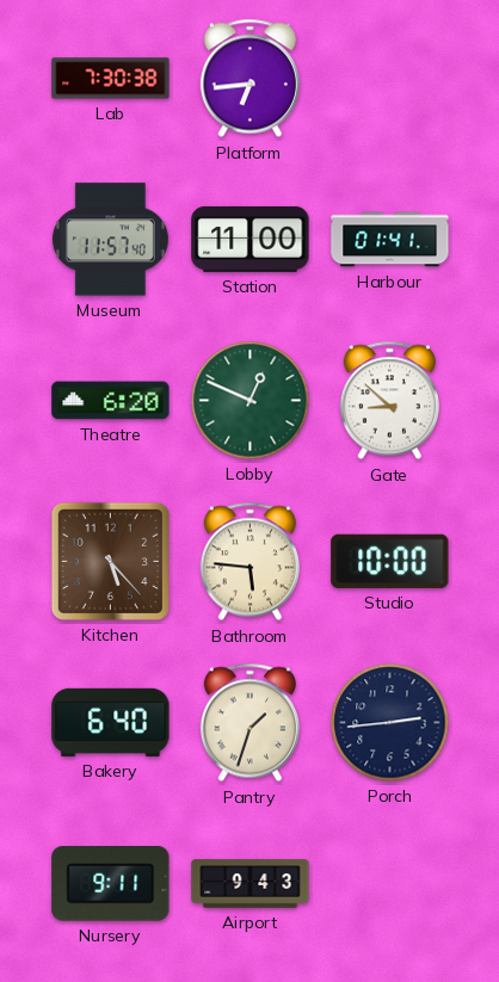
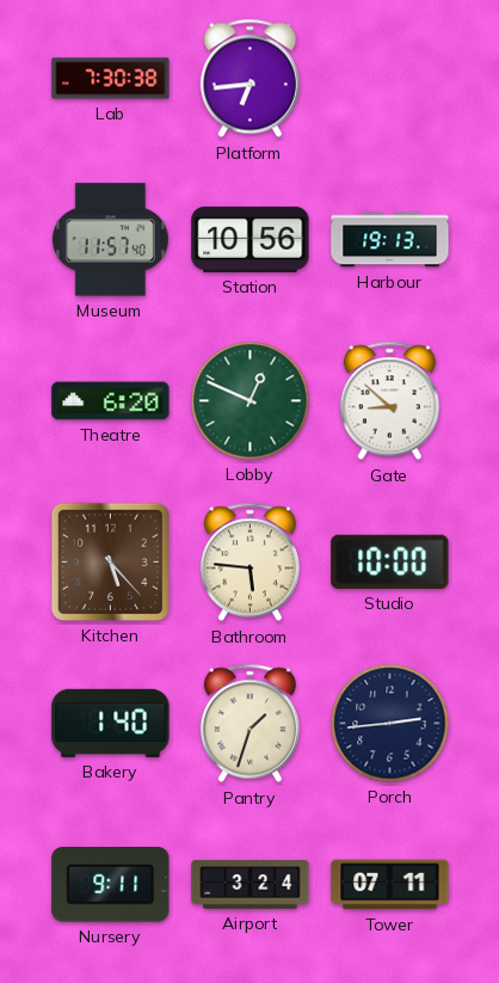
Station: 11:00 -> 10:56
Harbour: 01:41 -> 19:13
Bakery: 6:40 -> 1:40
Airport: 9:43 -> 3:24
Tower: none -> 07:11
